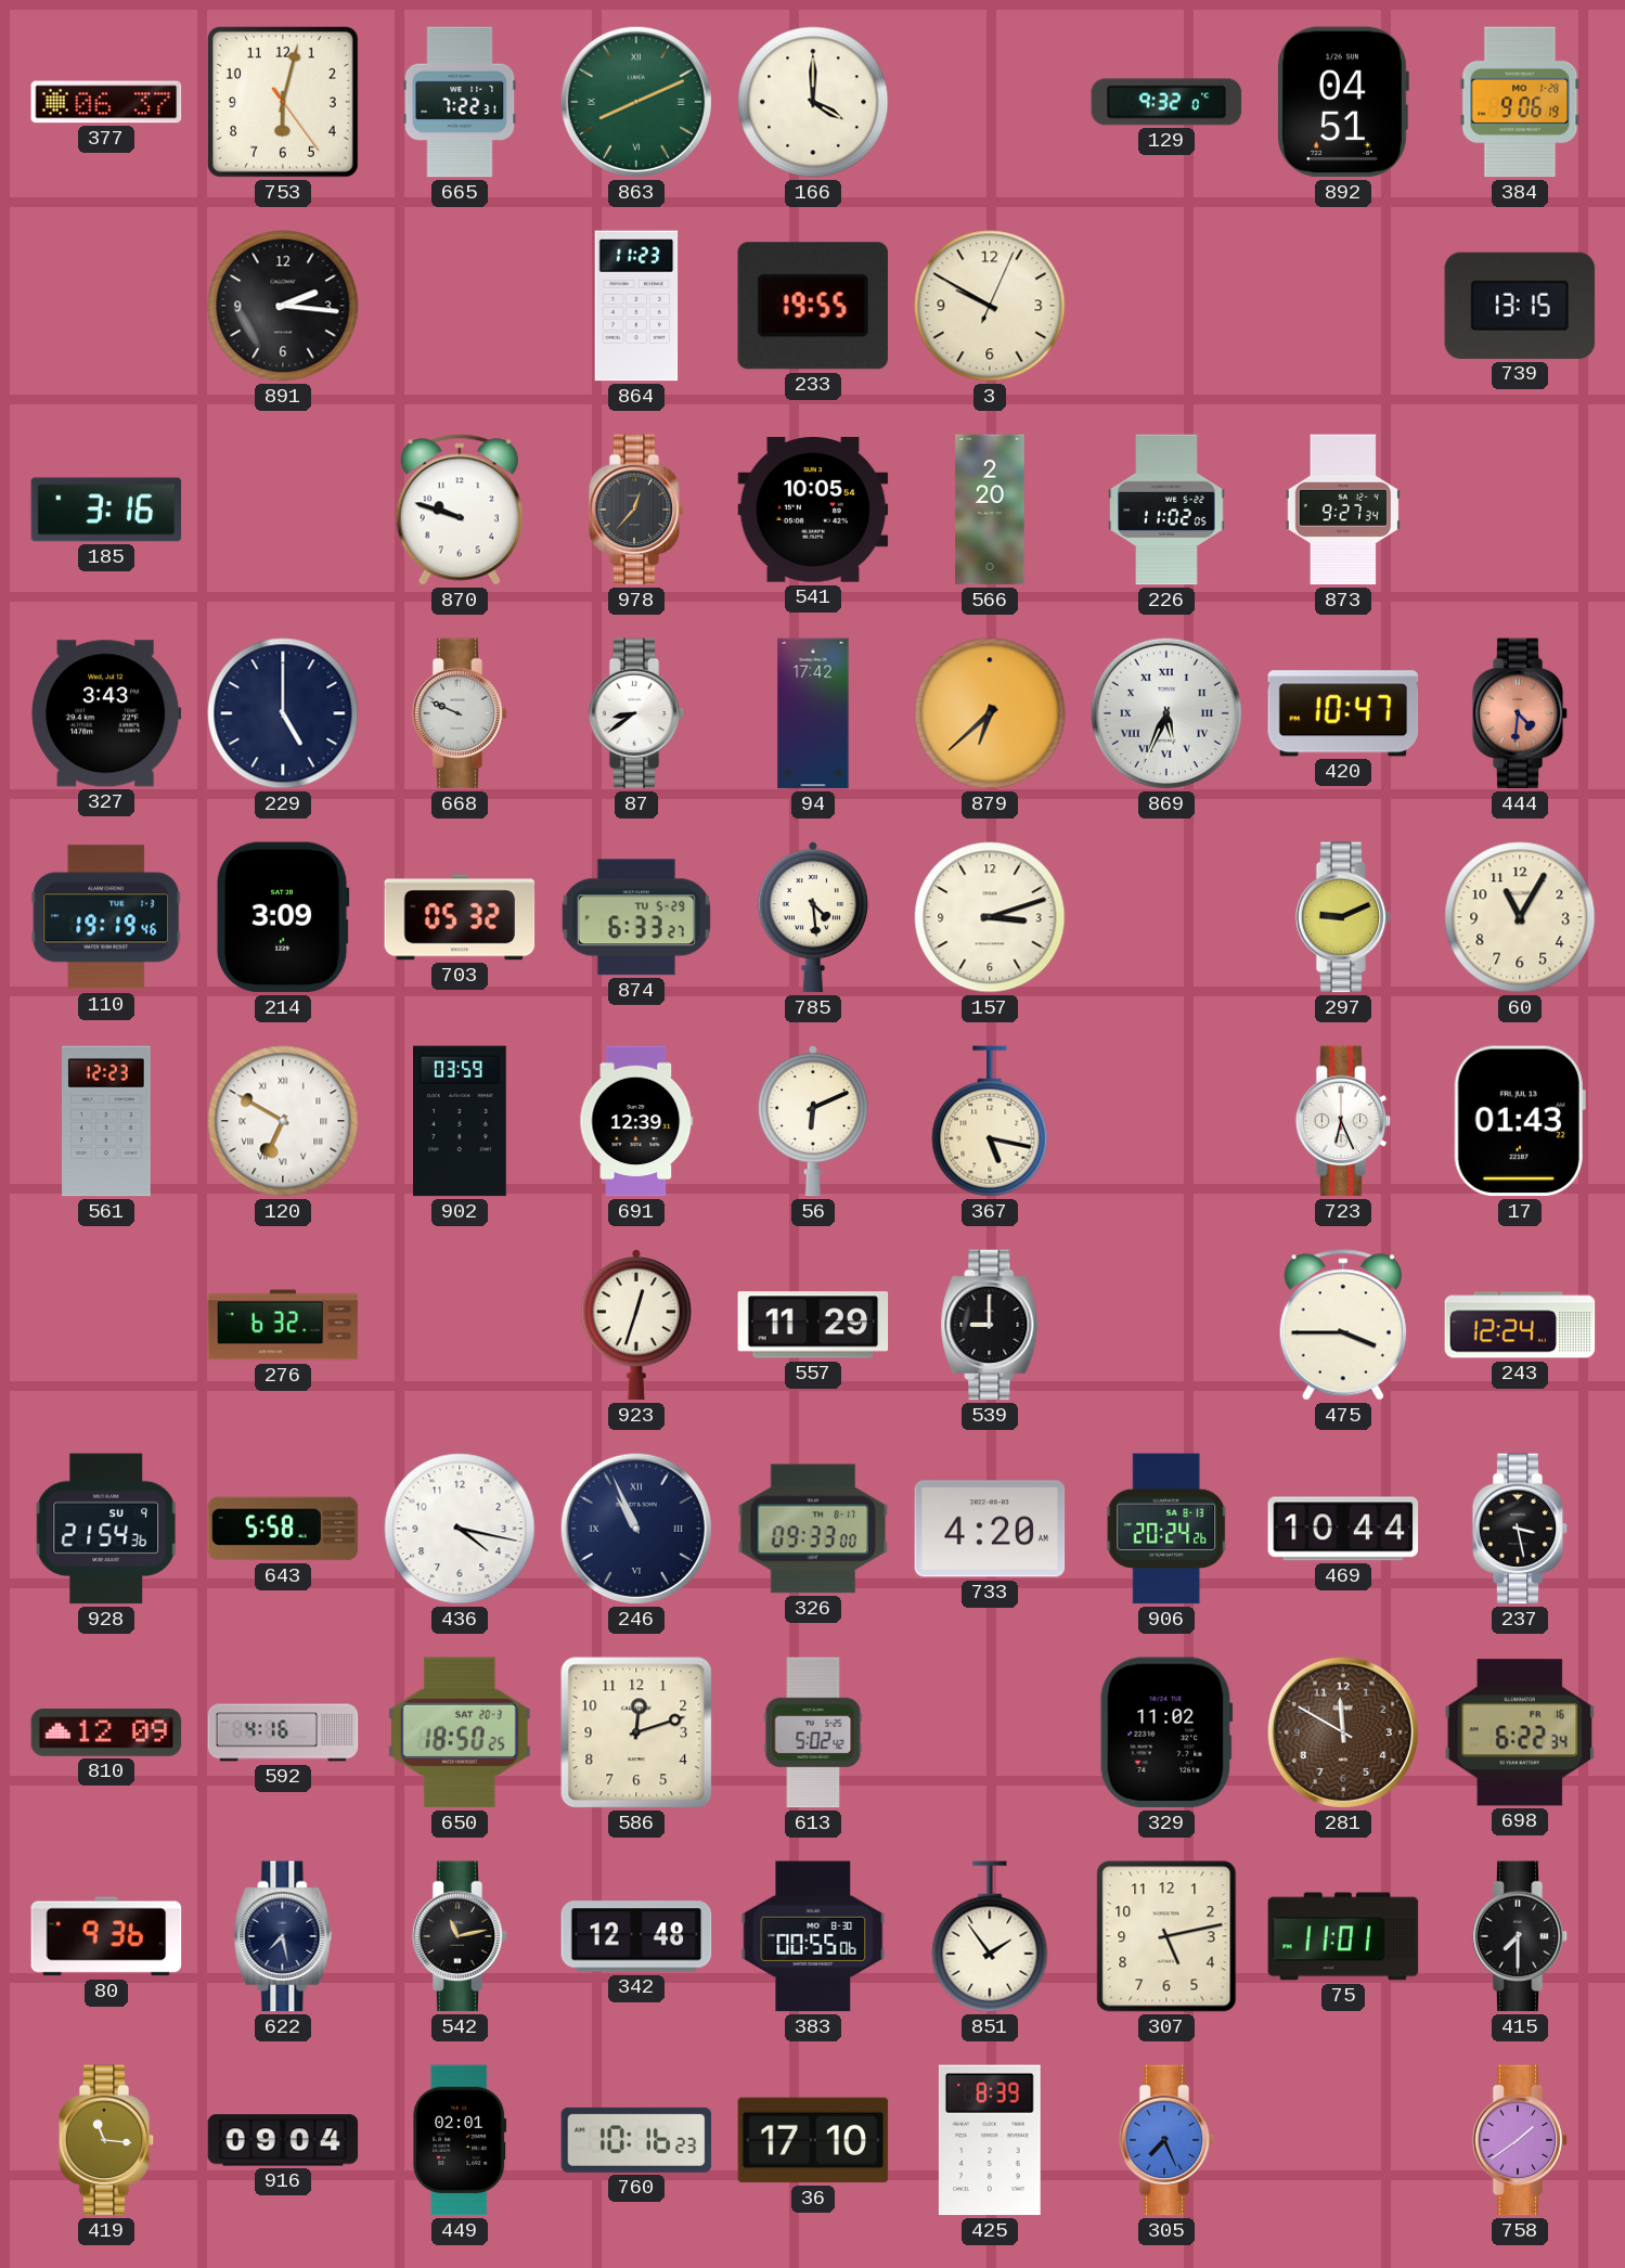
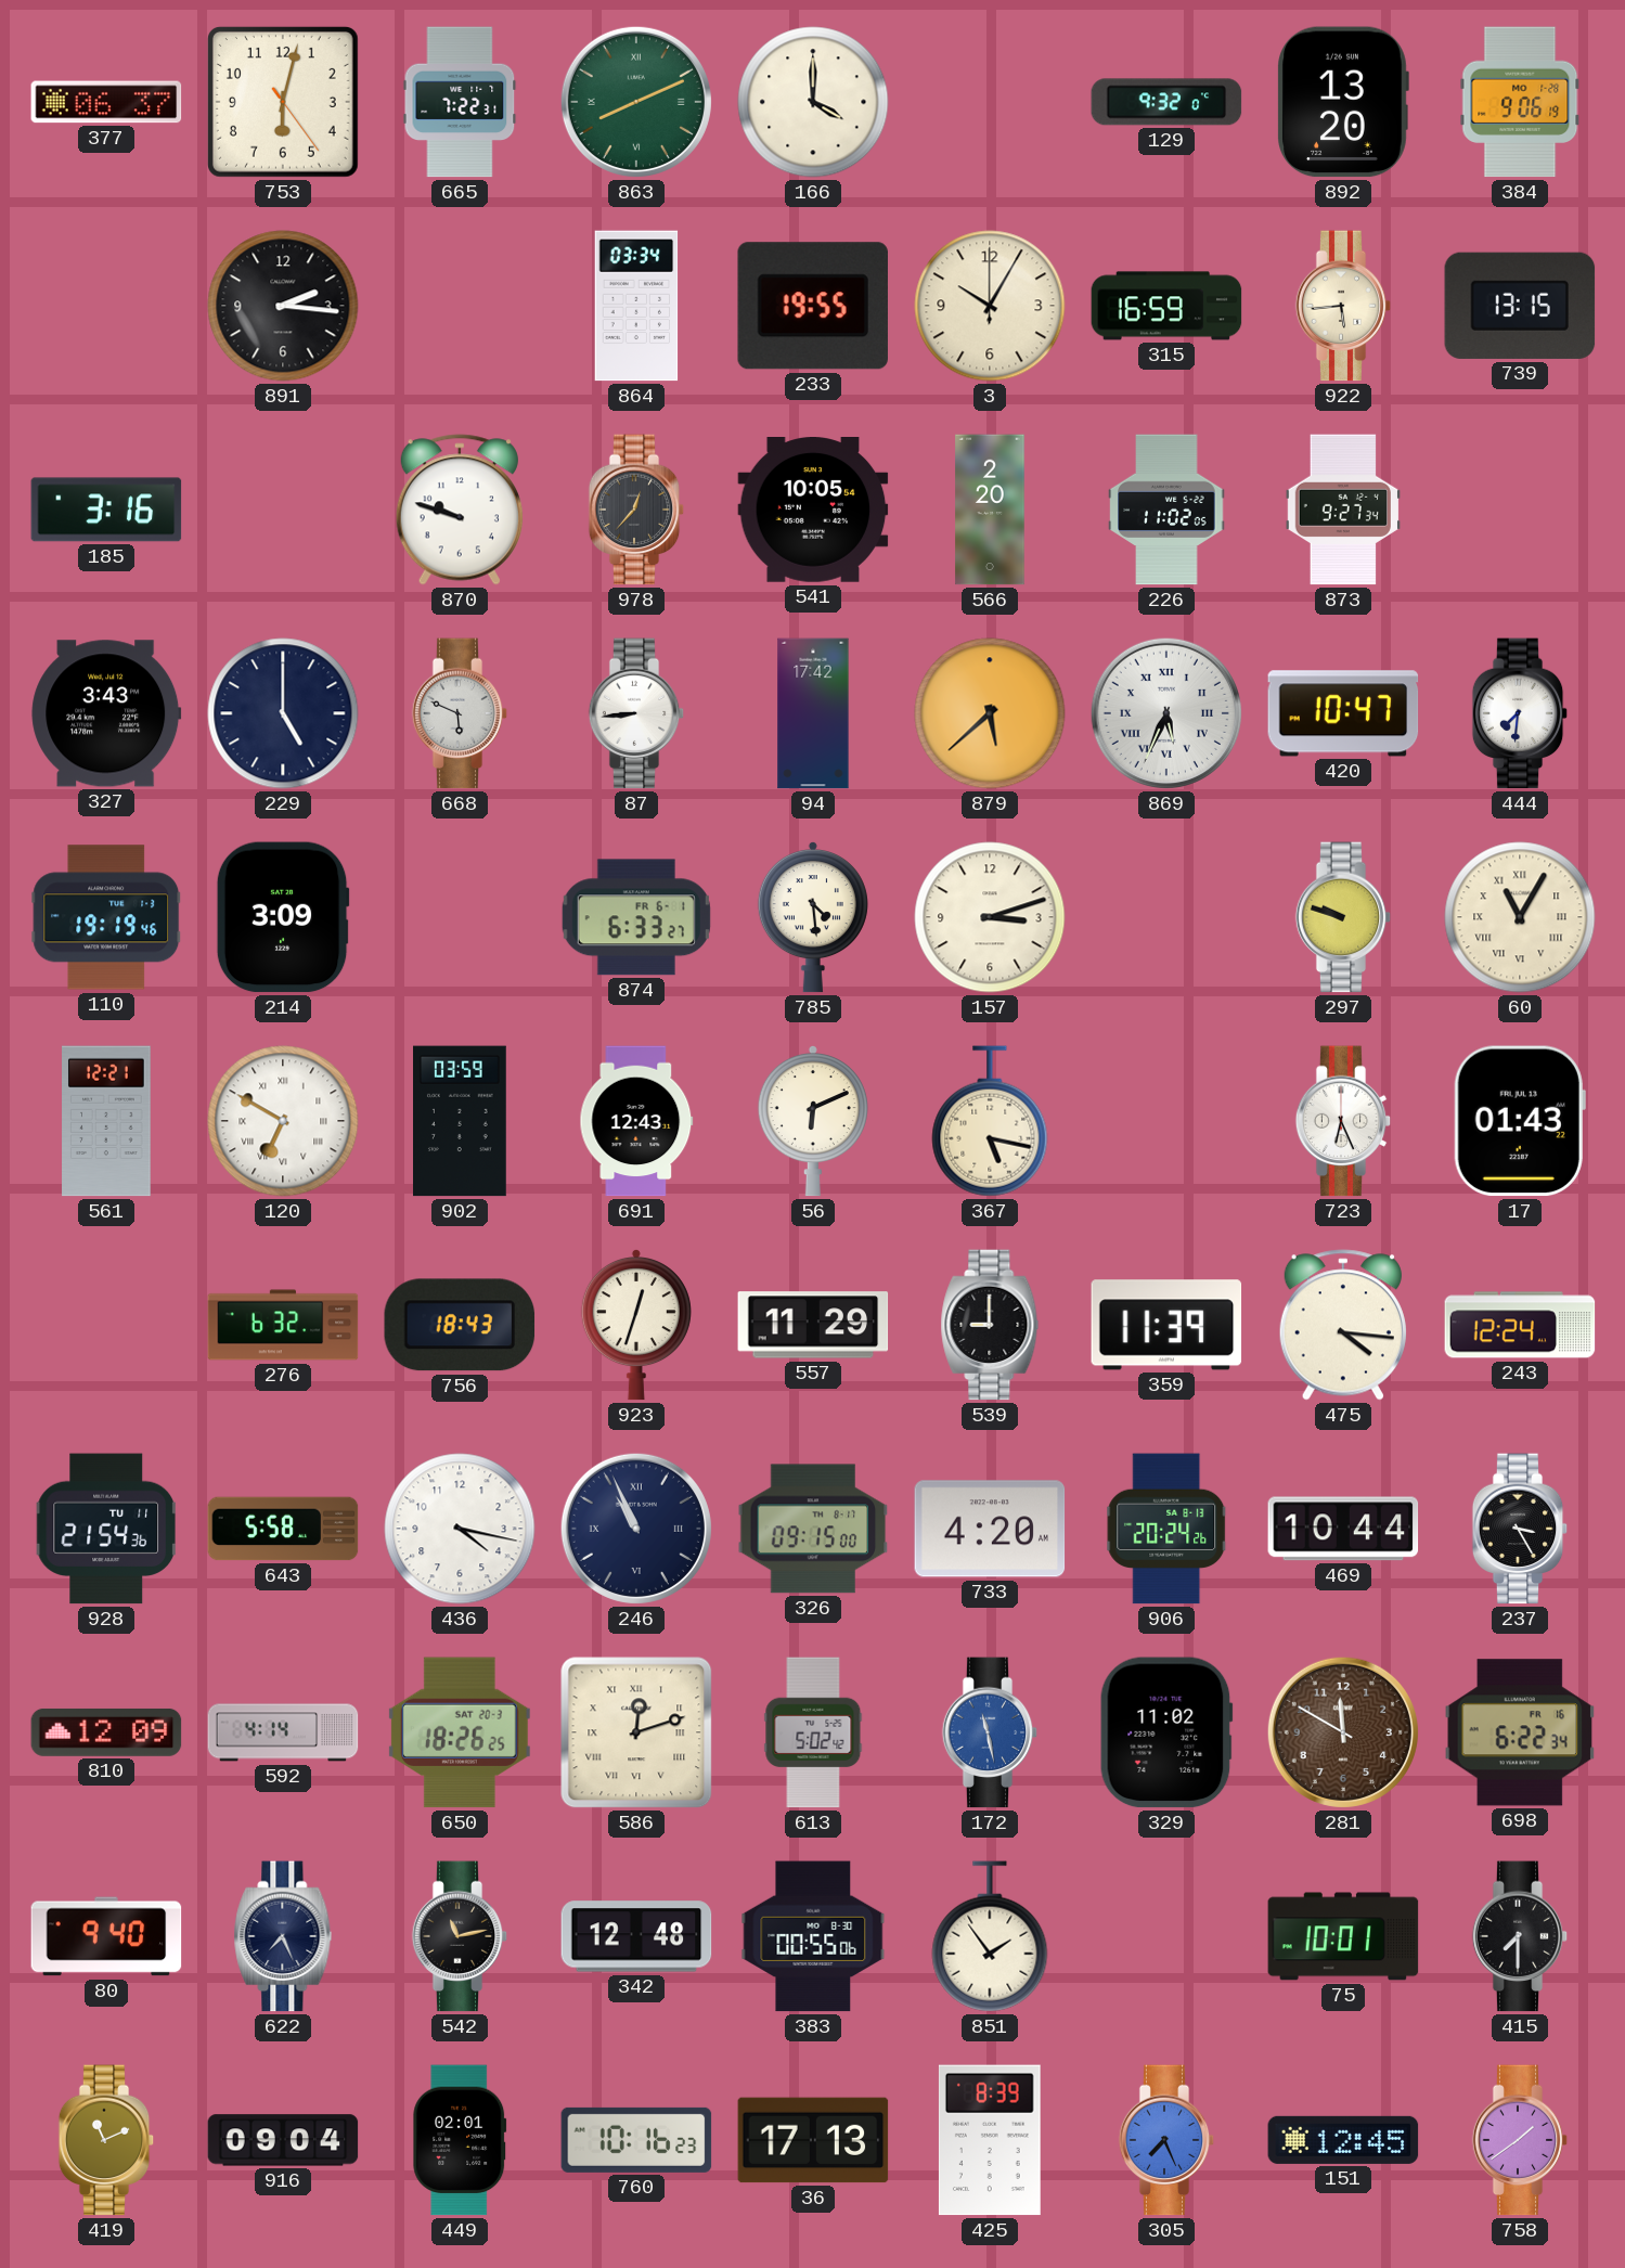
892: 04:51 -> 13:20
864: 11:23 -> 03:34
3: 9:50 -> 10:05
315: none -> 16:59
922: none -> 5:44
668: 9:49 -> 5:49
87: 8:39 -> 8:44
879: 6:38 -> 5:38
444: 4:31 -> 7:31
444 dial: salmon -> white
703: 05:32 -> none
874 date: TU 5-29 -> FR 6-1
297: 9:11 -> 9:48
60 numerals: Arabic -> Roman
561: 12:23 -> 12:21
691: 12:39 -> 12:43
756: none -> 18:43
359: none -> 11:39
475: 3:45 -> 4:16
928 date: SU 9 -> TU 11
326: 09:33 -> 09:15
237: 3:28 -> 3:25
592: 4:16 -> 4:14
650: 18:50 -> 18:26
586 numerals: Arabic -> Roman
172: none -> 11:28
80: 9:36 -> 9:40
622: 7:28 -> 7:26
307: 5:13 -> none
75: 11:01 -> 10:01
419: 11:16 -> 11:11
36: 17:10 -> 17:13
151: none -> 12:45
